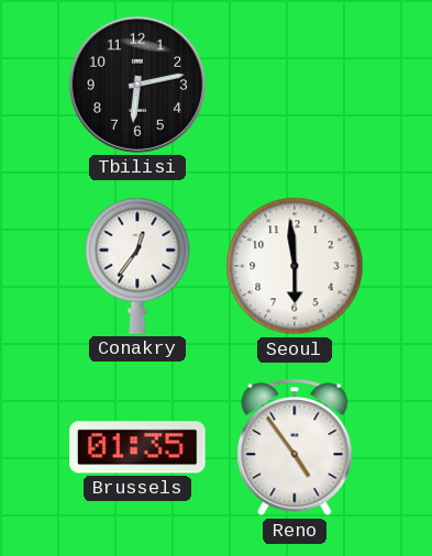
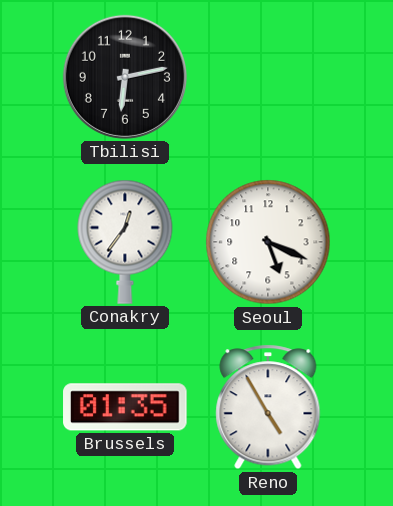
Seoul: 5:59 -> 5:19
Reno: 4:54 -> 4:55
